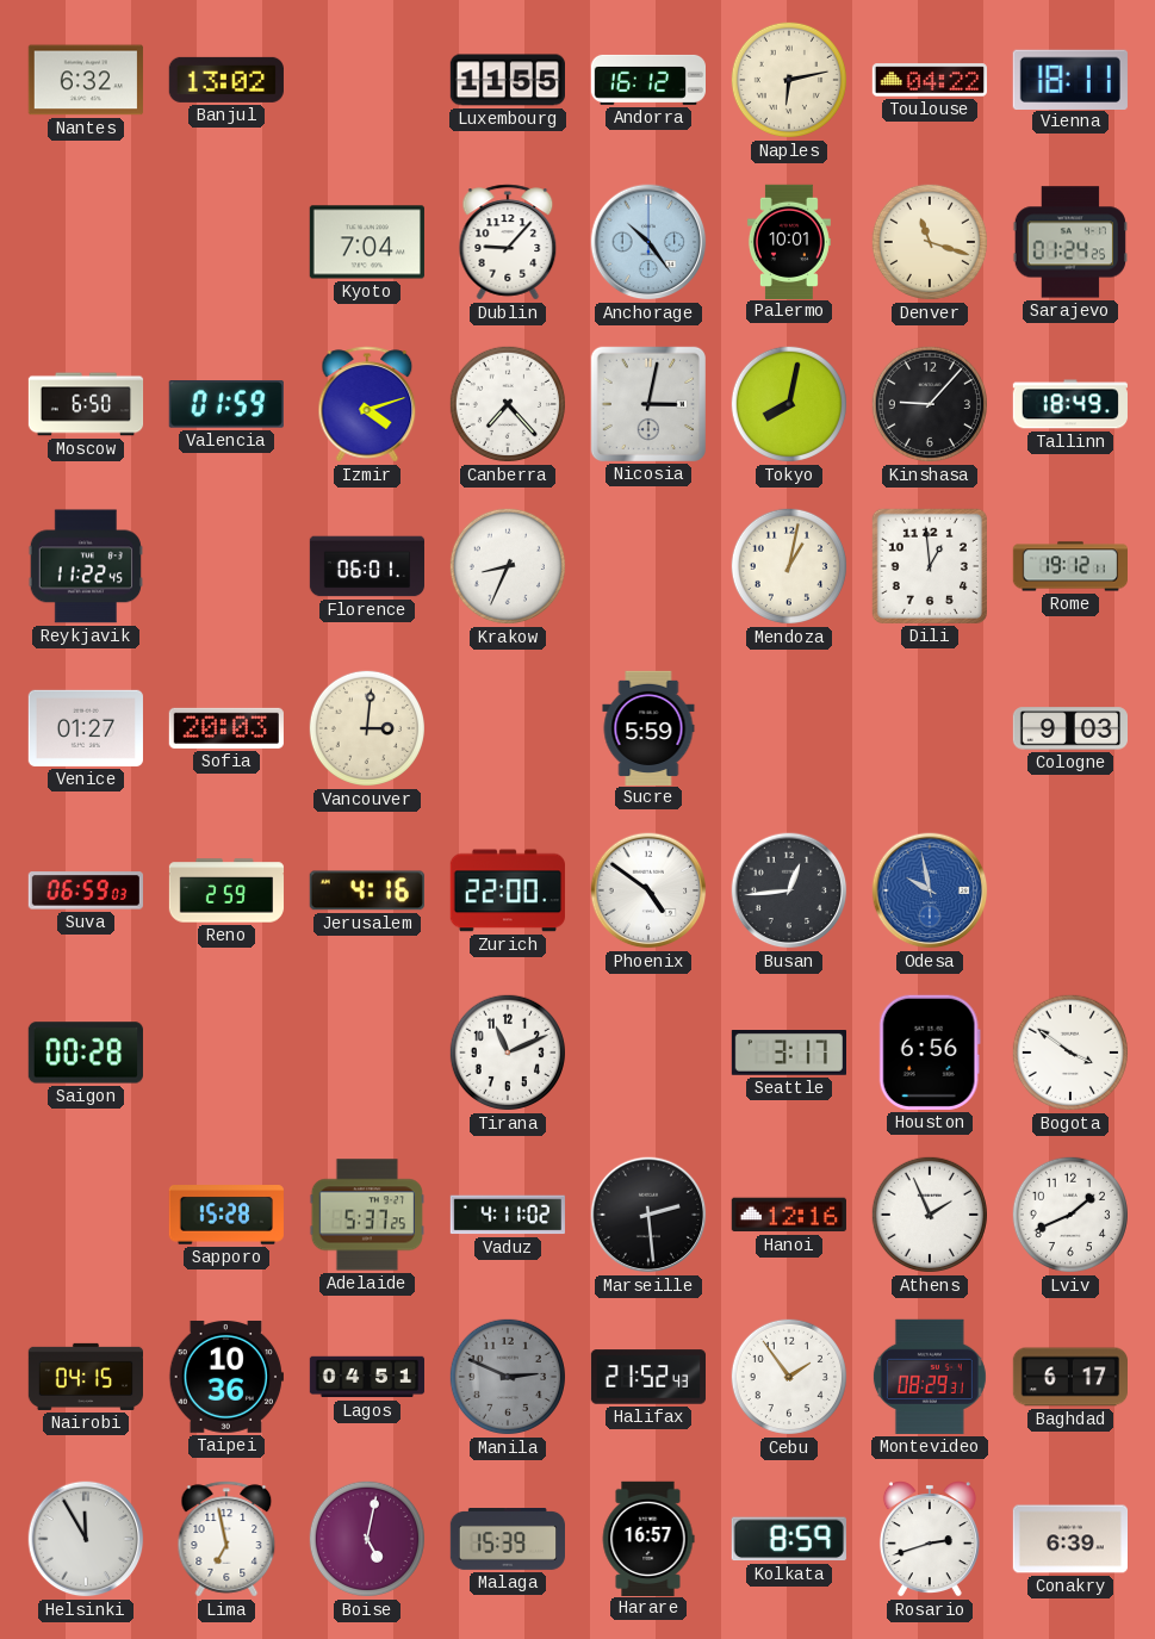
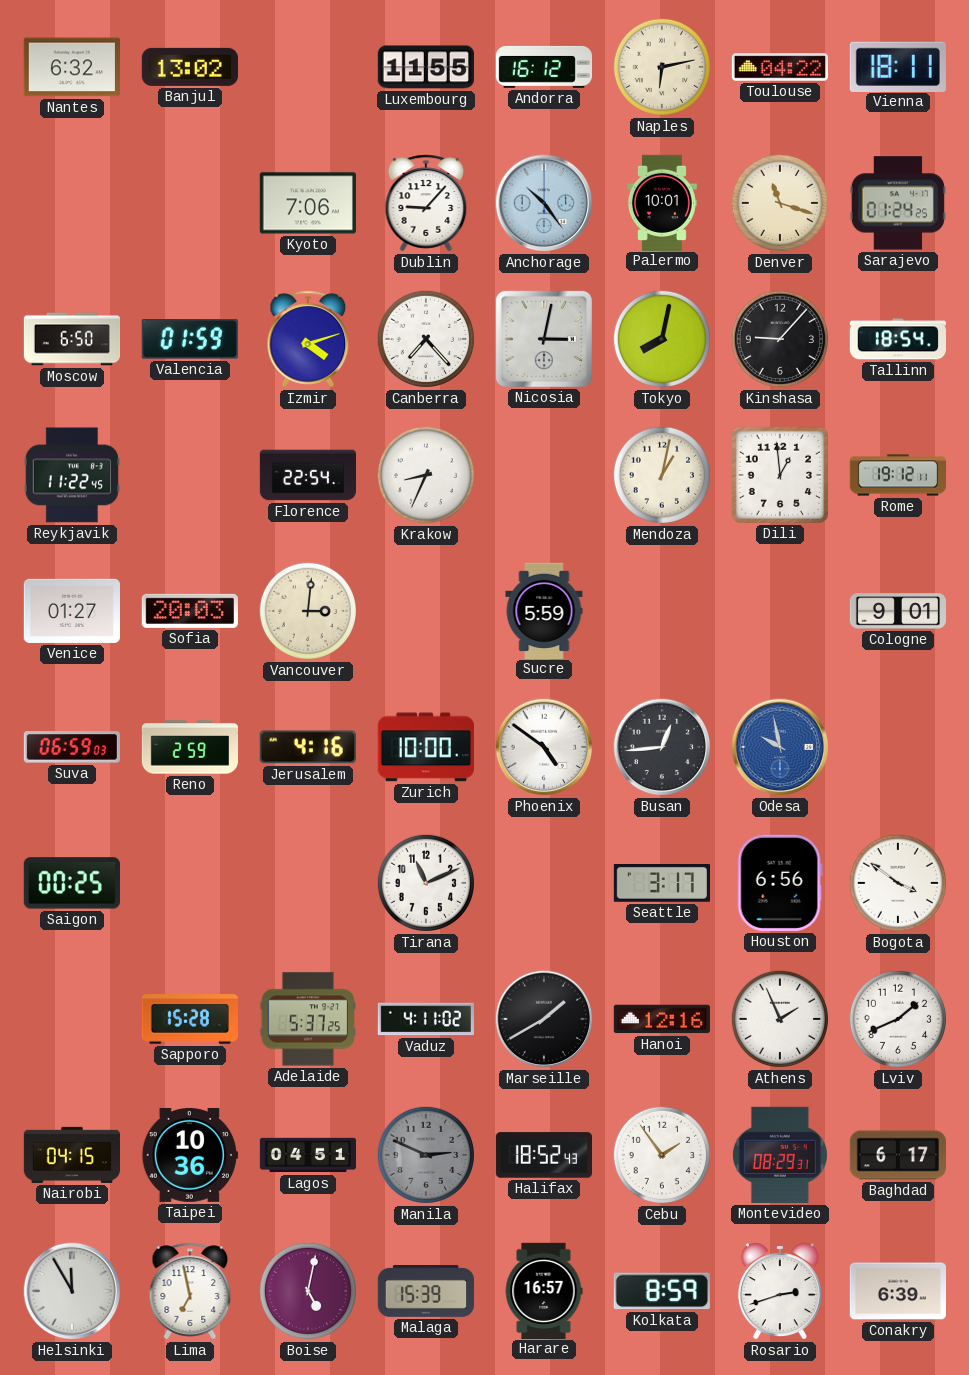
Kyoto: 7:04 -> 7:06
Tallinn: 18:49 -> 18:54
Florence: 06:01 -> 22:54
Cologne: 9:03 -> 9:01
Zurich: 22:00 -> 10:00
Saigon: 00:28 -> 00:25
Marseille: 2:29 -> 1:40
Halifax: 21:52 -> 18:52
